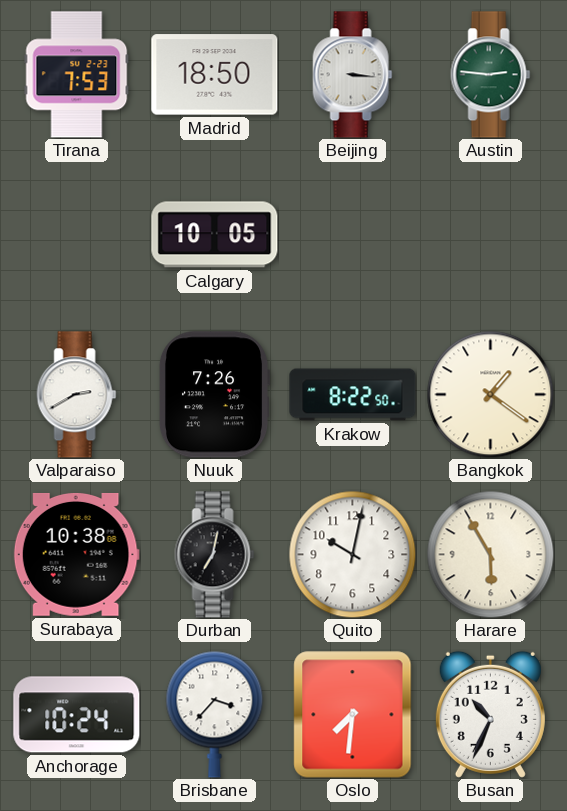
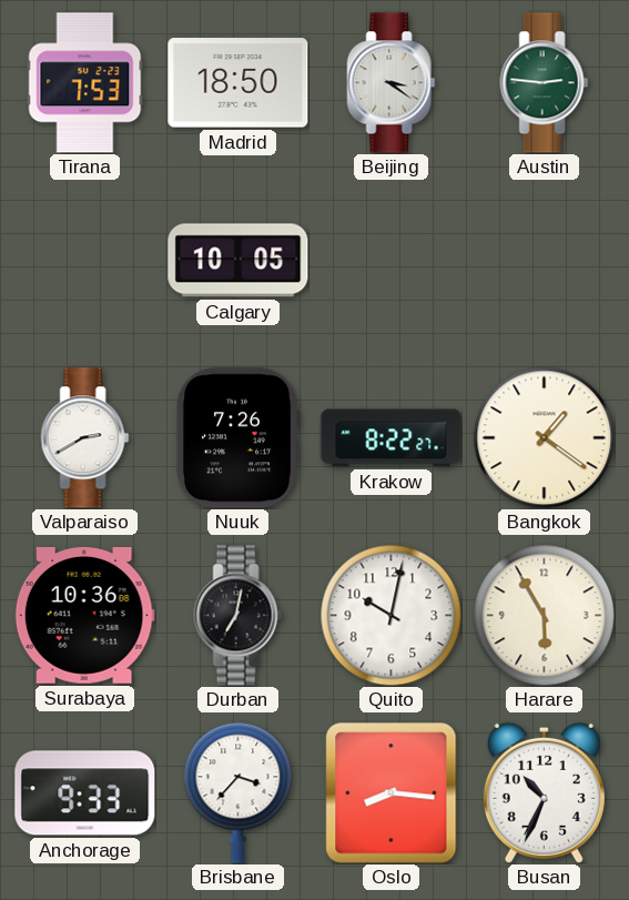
Beijing: 3:16 -> 3:21
Krakow: 8:22:50 -> 8:22:27
Surabaya: 10:38 -> 10:36
Anchorage: 10:24 -> 9:33
Oslo: 7:31 -> 8:16
